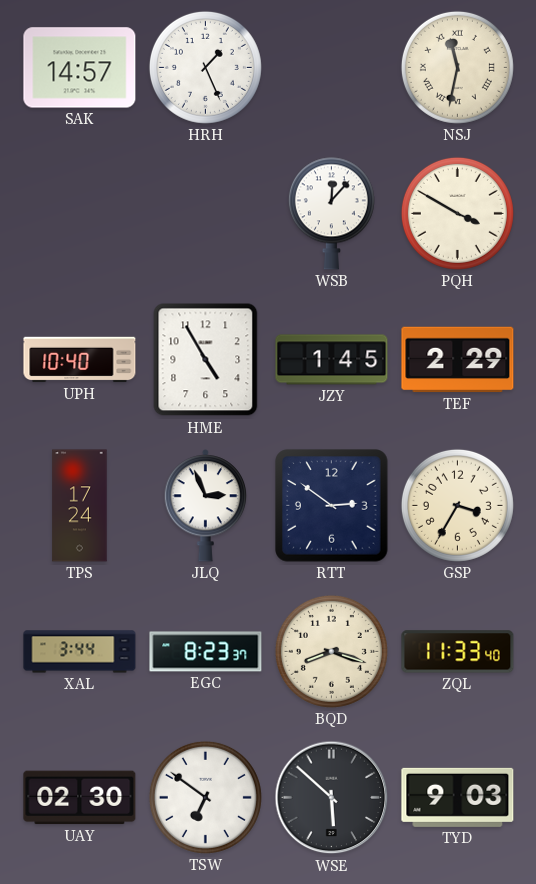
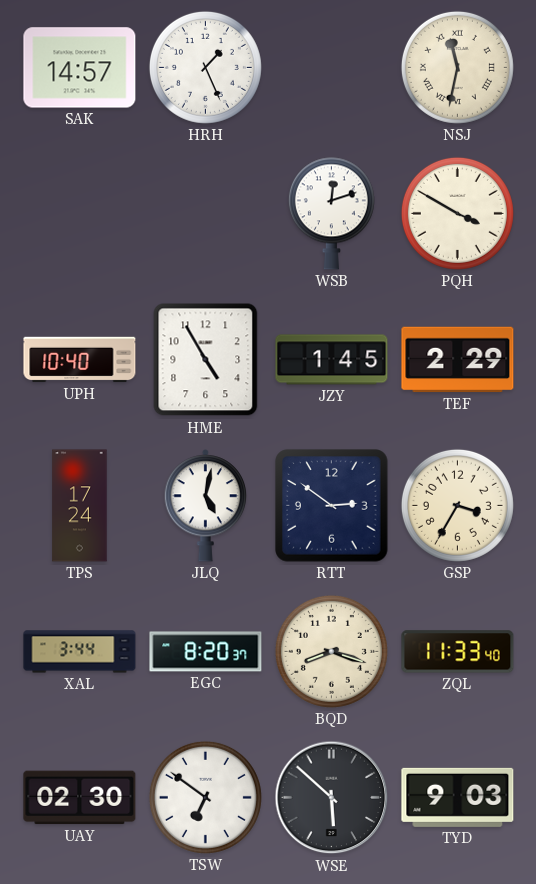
WSB: 12:07 -> 12:12
JLQ: 2:56 -> 5:02
EGC: 8:23 -> 8:20
